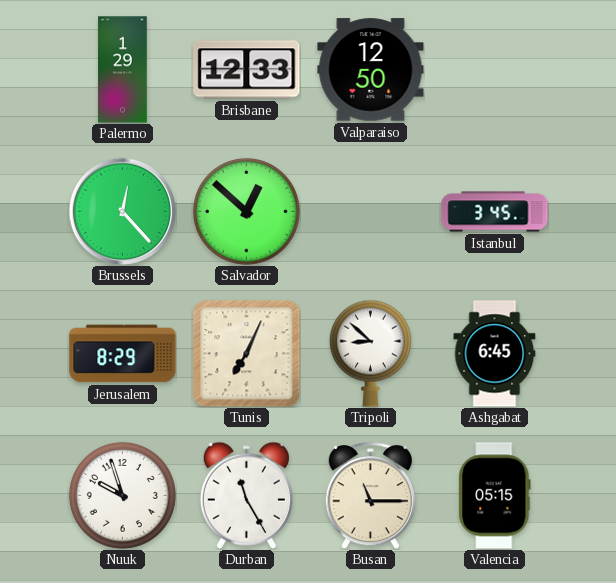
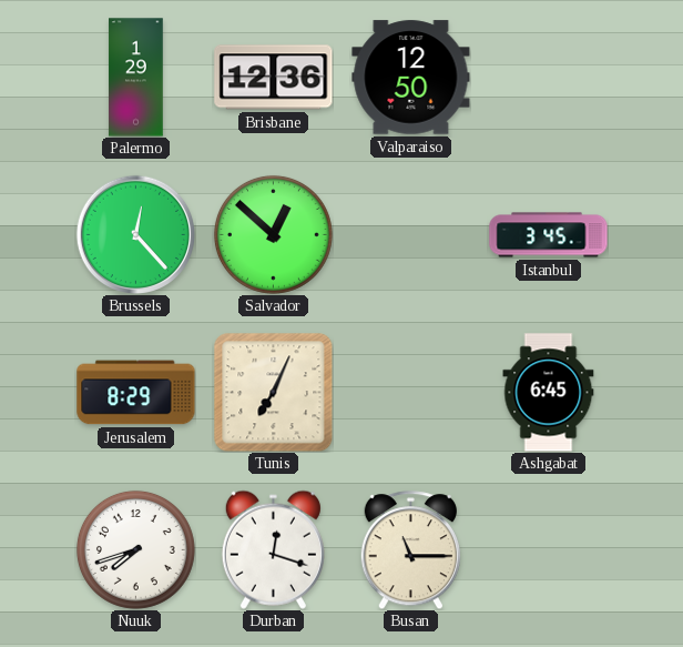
Brisbane: 12:33 -> 12:36
Tripoli: 8:52 -> none
Nuuk: 9:57 -> 7:42
Durban: 11:25 -> 12:18
Valencia: 05:15 -> none
